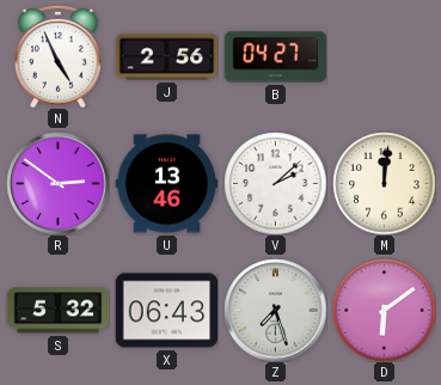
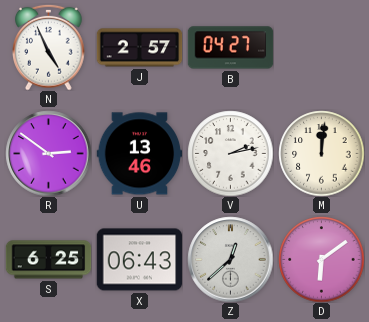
J: 2:56 -> 2:57
V: 2:08 -> 2:13
S: 5:32 -> 6:25
Z: 7:27 -> 12:38
